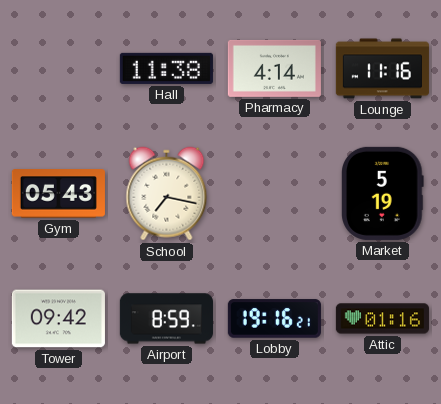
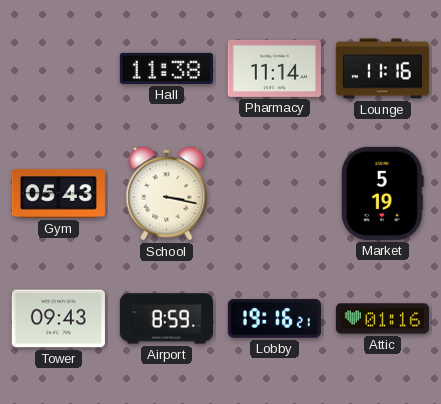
Pharmacy: 4:14 -> 11:14
School: 7:17 -> 3:17
Tower: 09:42 -> 09:43
